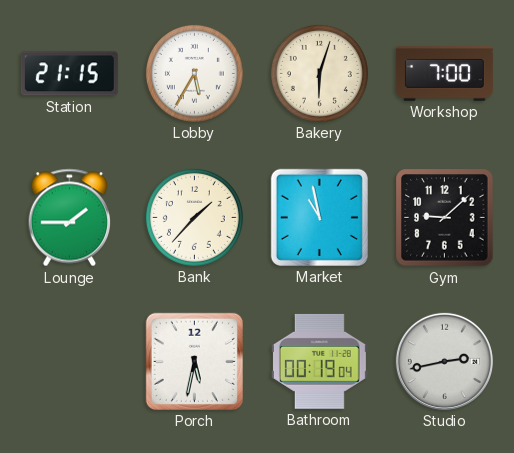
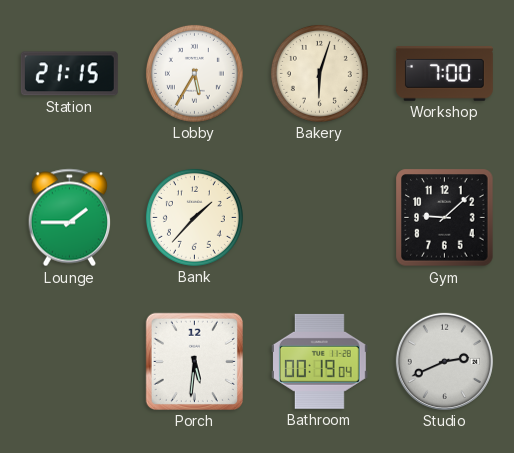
Market: 10:58 -> none
Porch: 5:32 -> 5:31
Studio: 2:43 -> 2:41
